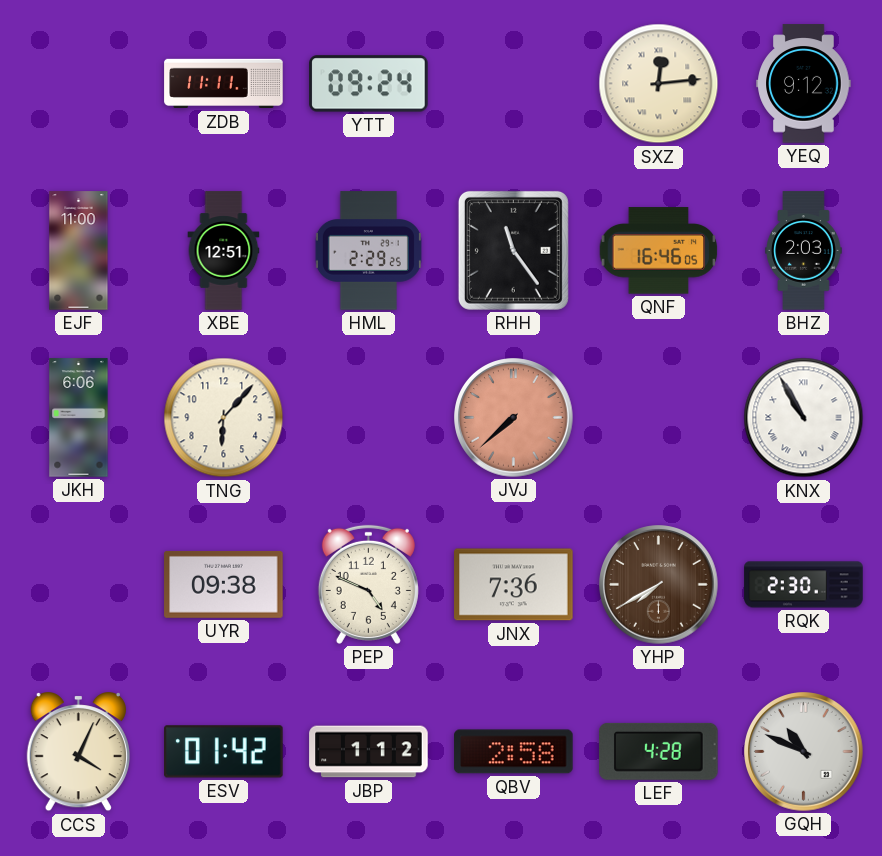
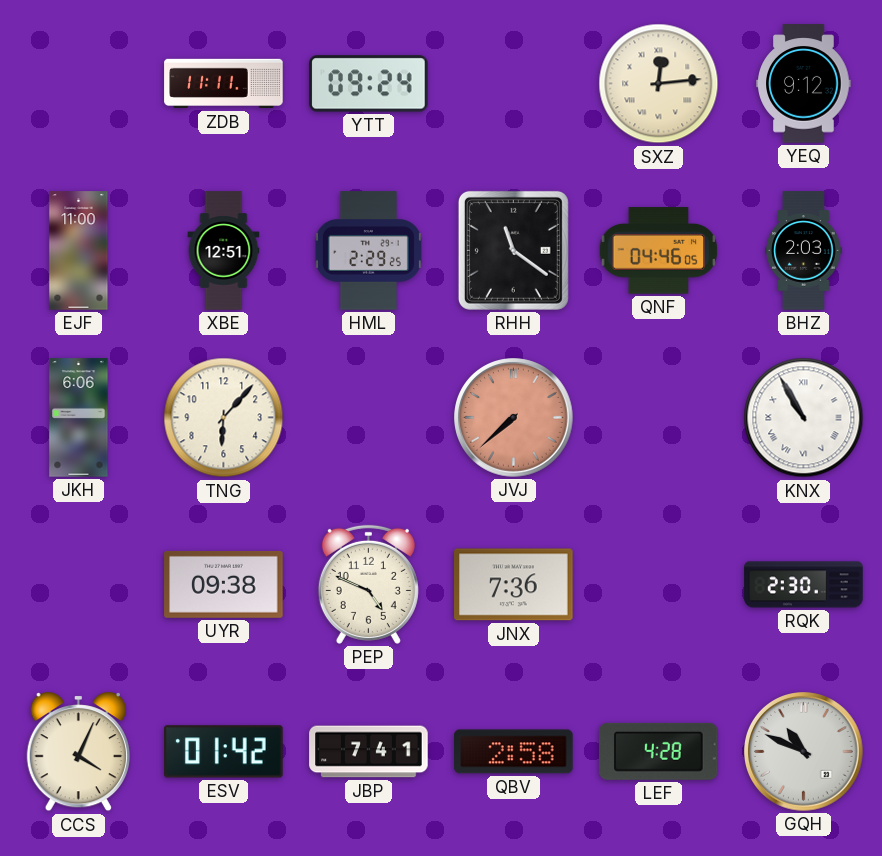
RHH: 11:24 -> 11:21
QNF: 16:46 -> 04:46
YHP: 7:40 -> none
JBP: 1:12 -> 7:41
